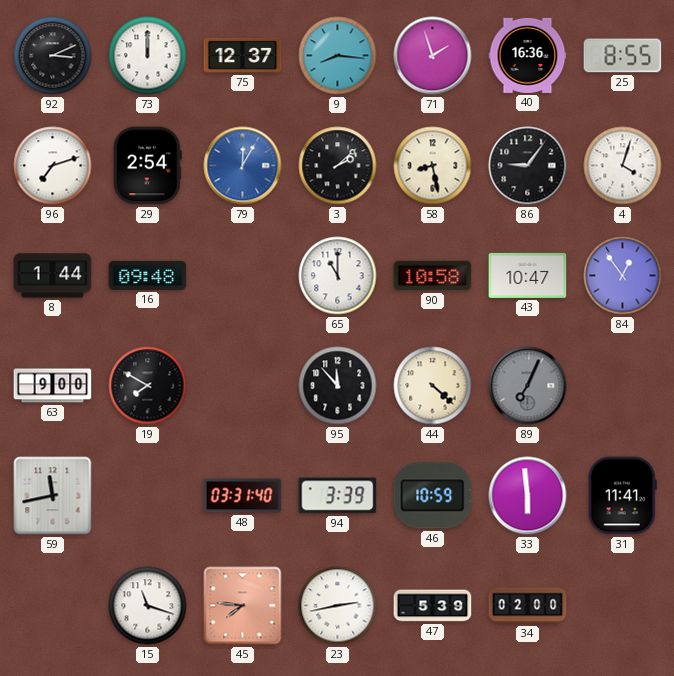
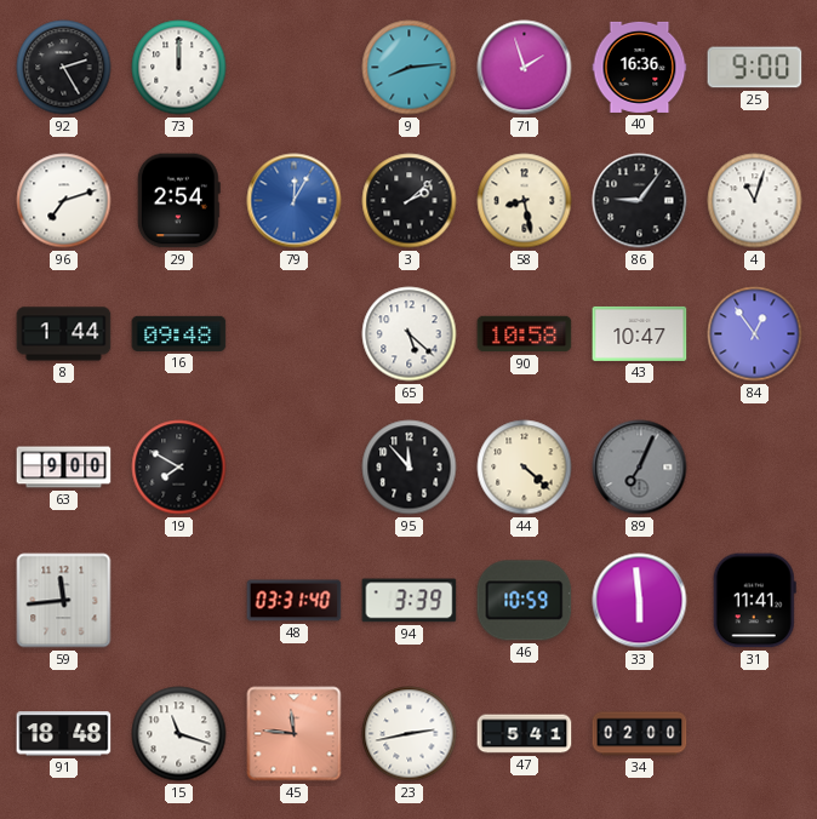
92: 3:11 -> 2:25
75: 12:37 -> none
9: 8:16 -> 8:14
25: 8:55 -> 9:00
4: 4:03 -> 11:03
65: 11:00 -> 5:22
59: 11:43 -> 11:44
91: none -> 18:48
45: 7:46 -> 11:46
47: 5:39 -> 5:41
